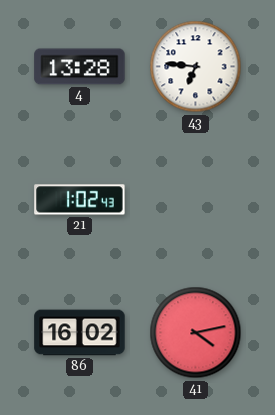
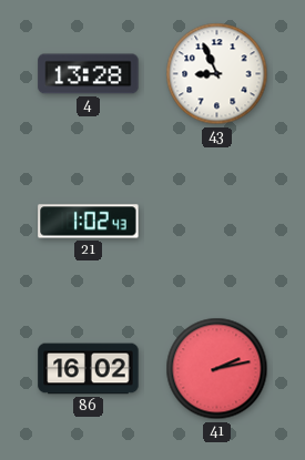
43: 6:46 -> 8:56
41: 4:13 -> 2:13
